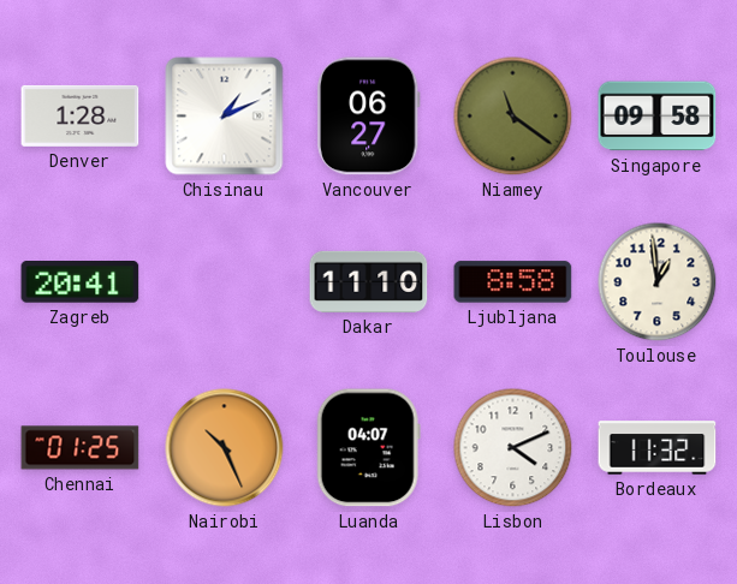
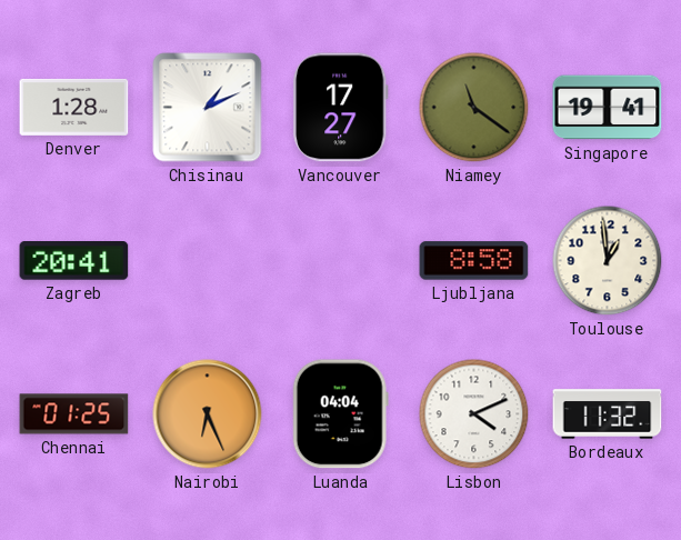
Vancouver: 06:27 -> 17:27
Singapore: 09:58 -> 19:41
Dakar: 11:10 -> none
Nairobi: 10:26 -> 6:26
Luanda: 04:07 -> 04:04
